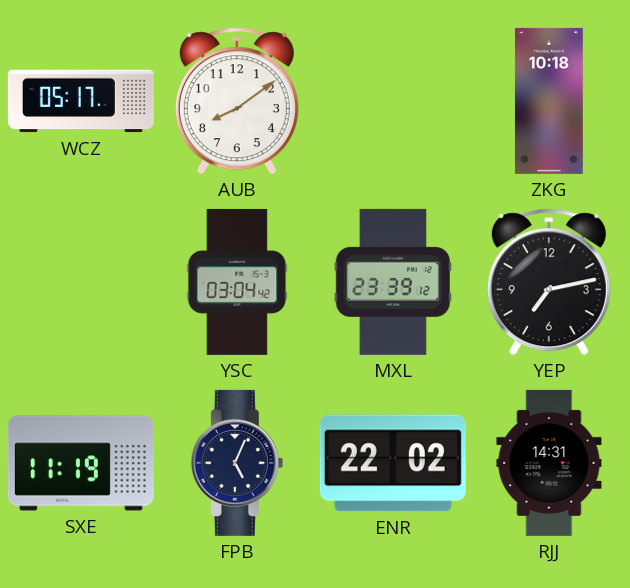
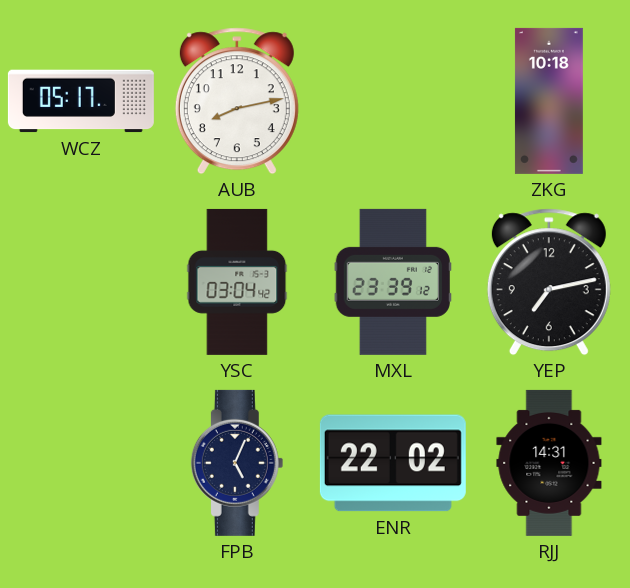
AUB: 8:09 -> 8:13
SXE: 11:19 -> none
